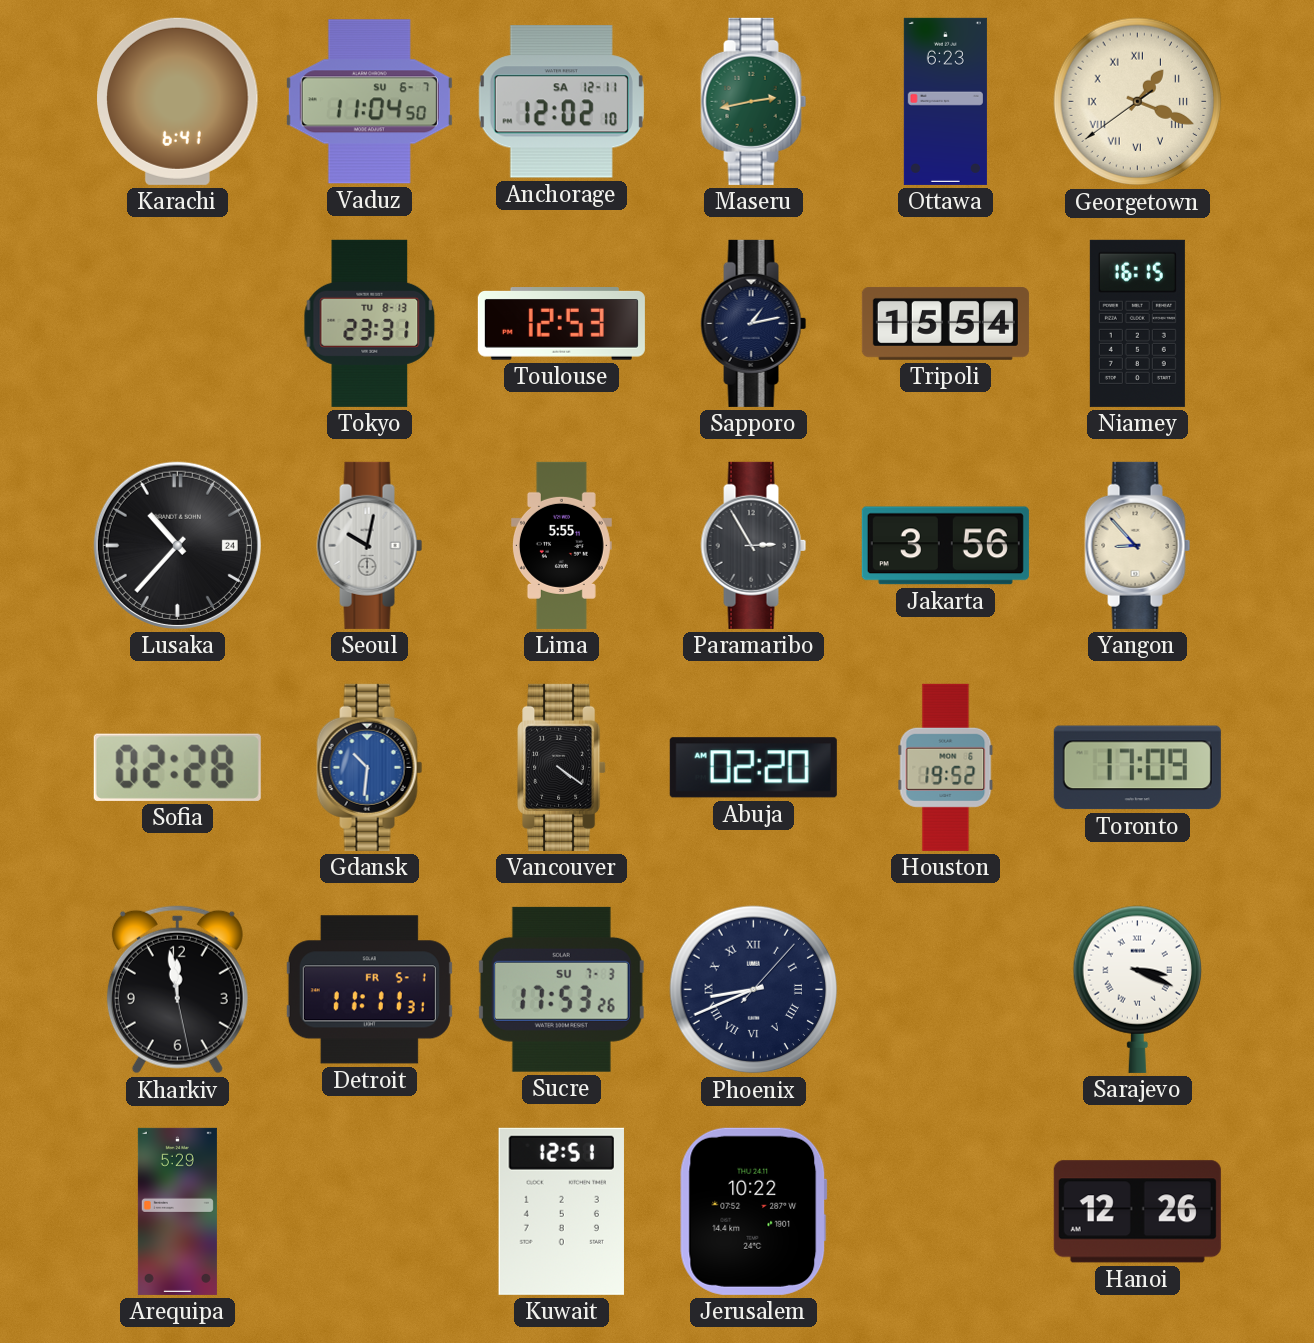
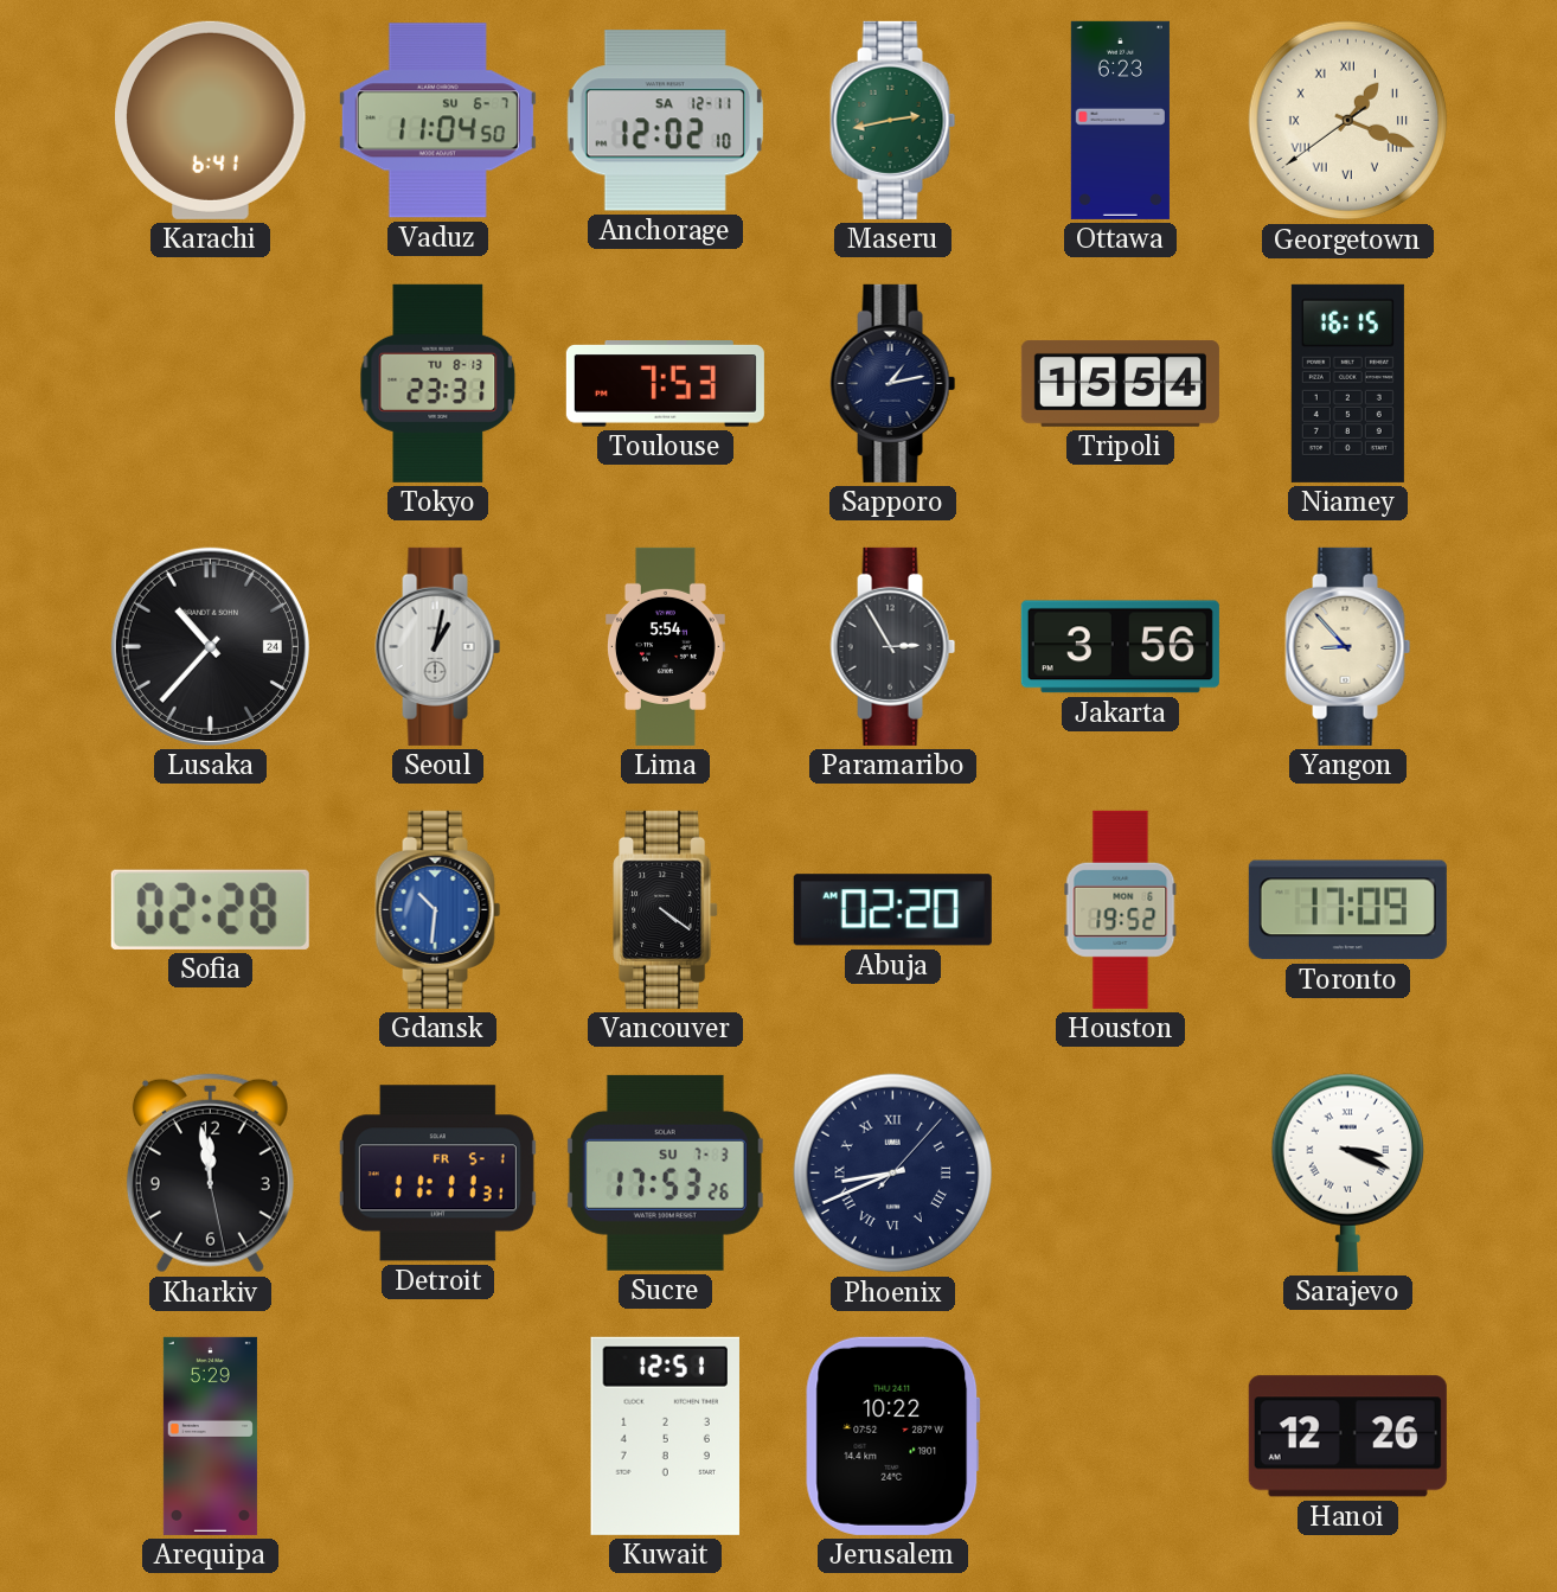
Toulouse: 12:53 -> 7:53
Seoul: 10:02 -> 1:02
Lima: 5:55 -> 5:54
